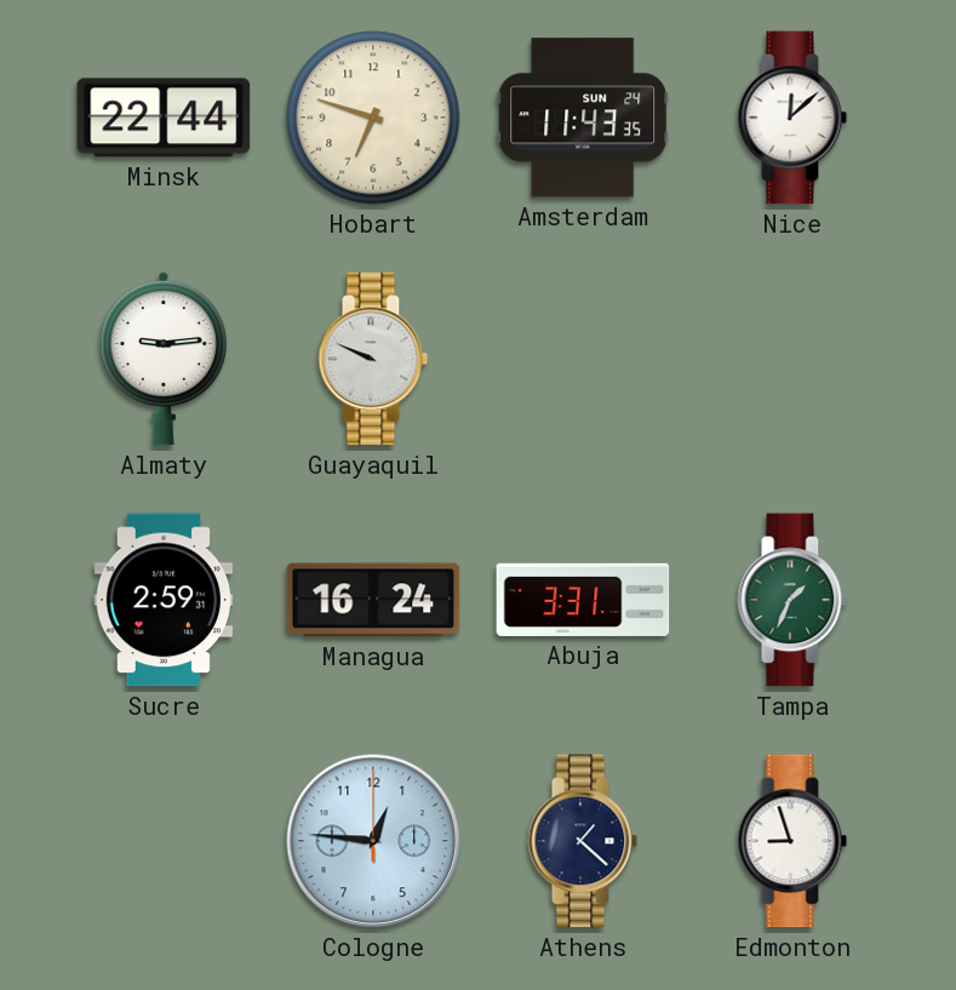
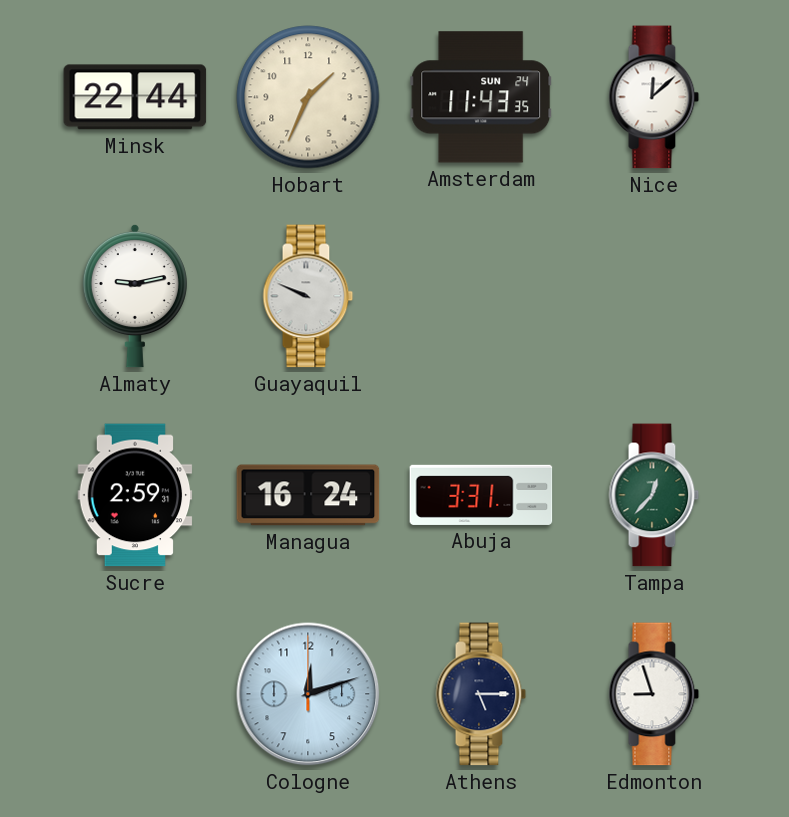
Hobart: 6:48 -> 1:34
Almaty: 9:14 -> 9:13
Tampa: 1:34 -> 12:37
Cologne: 12:46 -> 12:12
Athens: 1:22 -> 5:15
